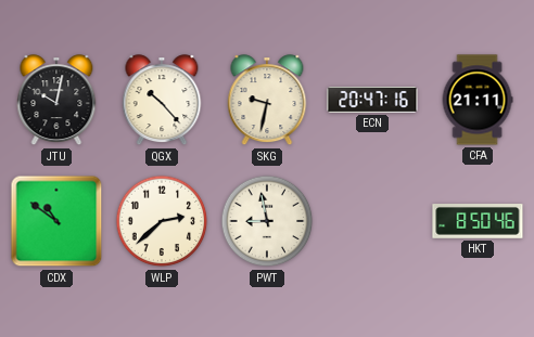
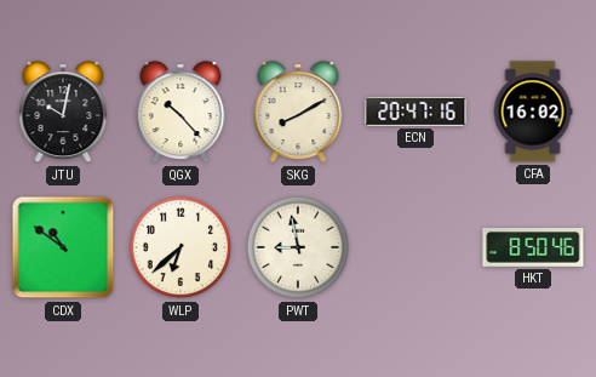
SKG: 9:32 -> 8:10
CFA: 21:11 -> 16:02
WLP: 2:38 -> 6:38
